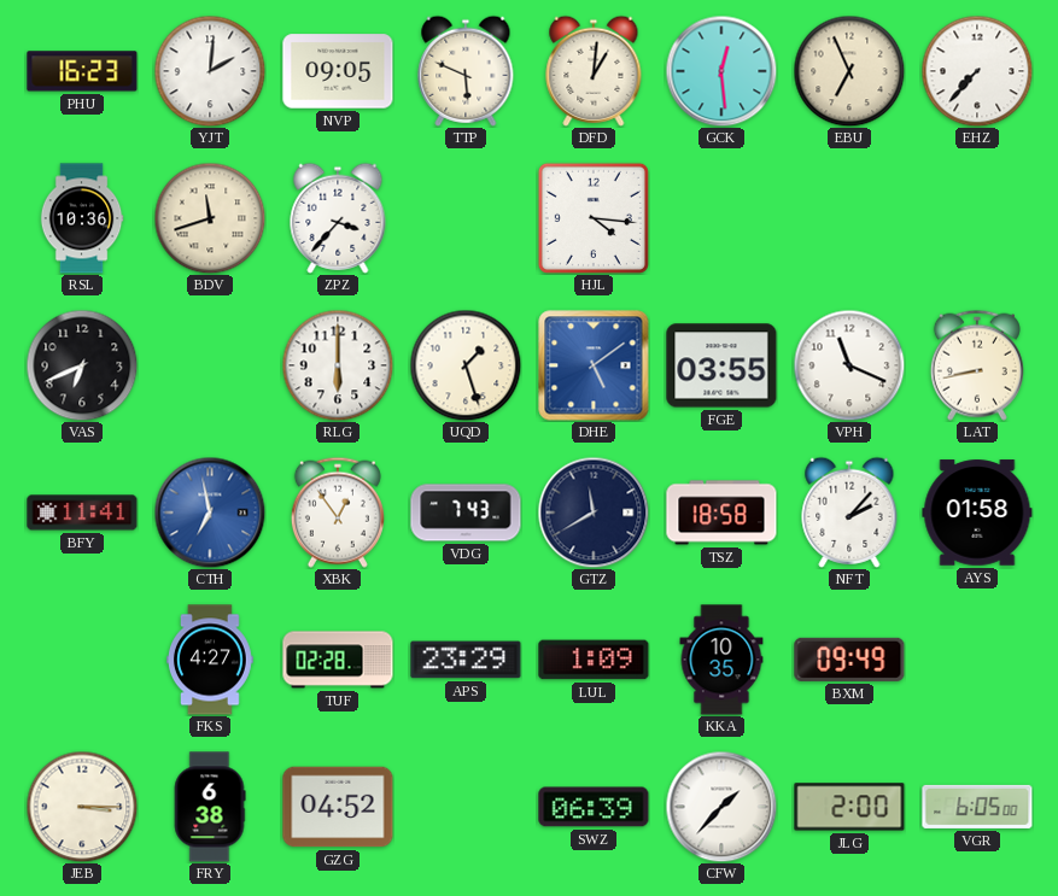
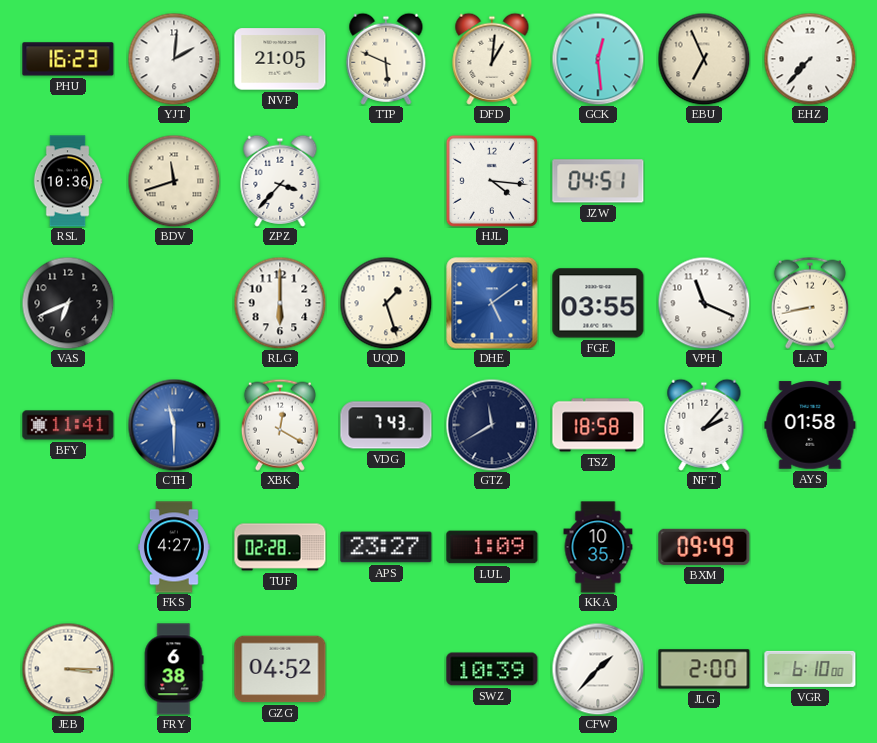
NVP: 09:05 -> 21:05
JZW: none -> 04:51
CTH: 6:58 -> 11:30
XBK: 12:54 -> 12:20
APS: 23:29 -> 23:27
SWZ: 06:39 -> 10:39
VGR: 6:05 -> 6:10
